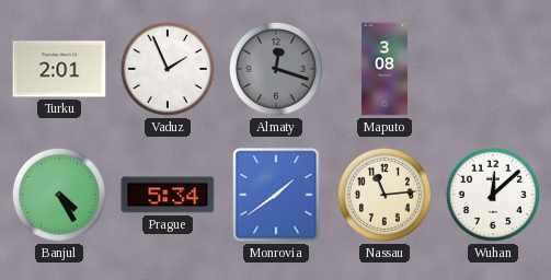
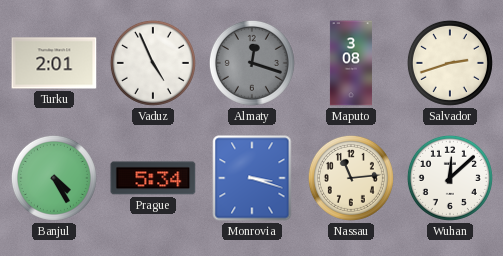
Vaduz: 1:56 -> 4:56
Salvador: none -> 2:42
Monrovia: 1:39 -> 3:18
